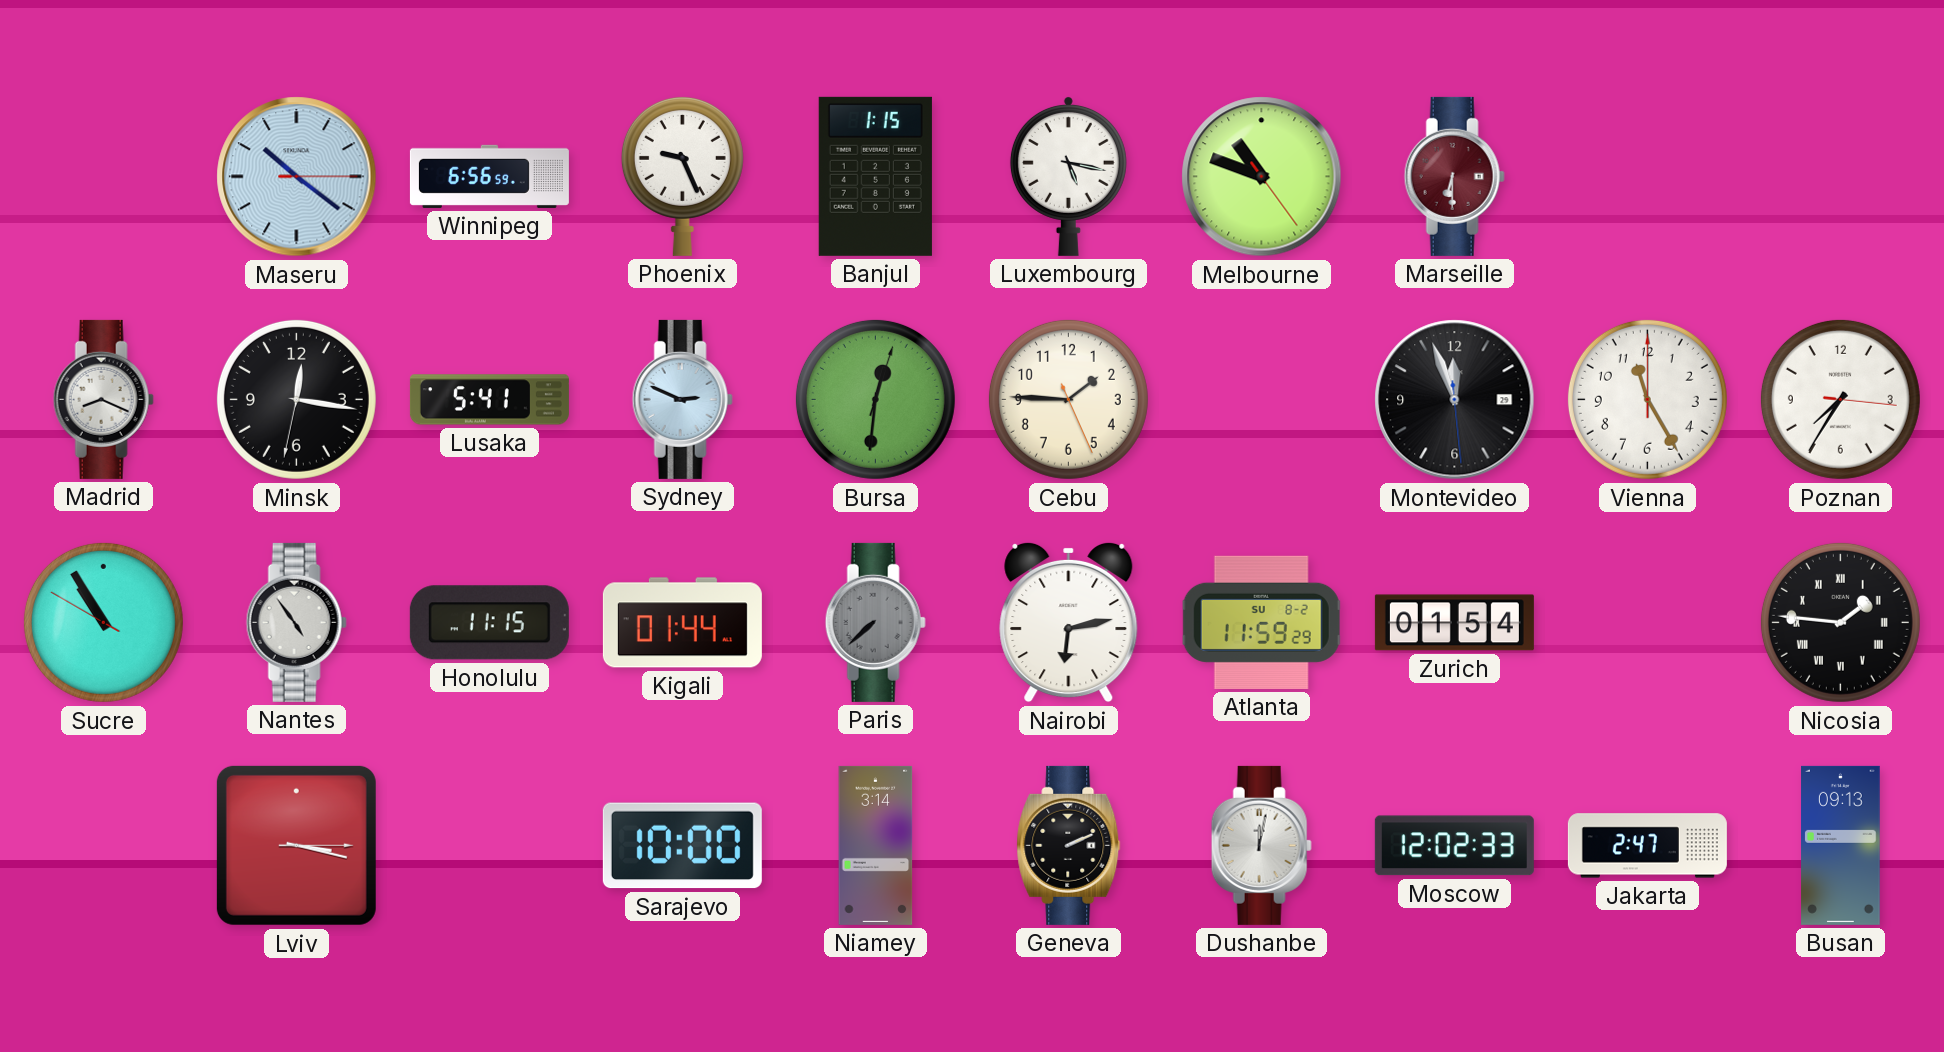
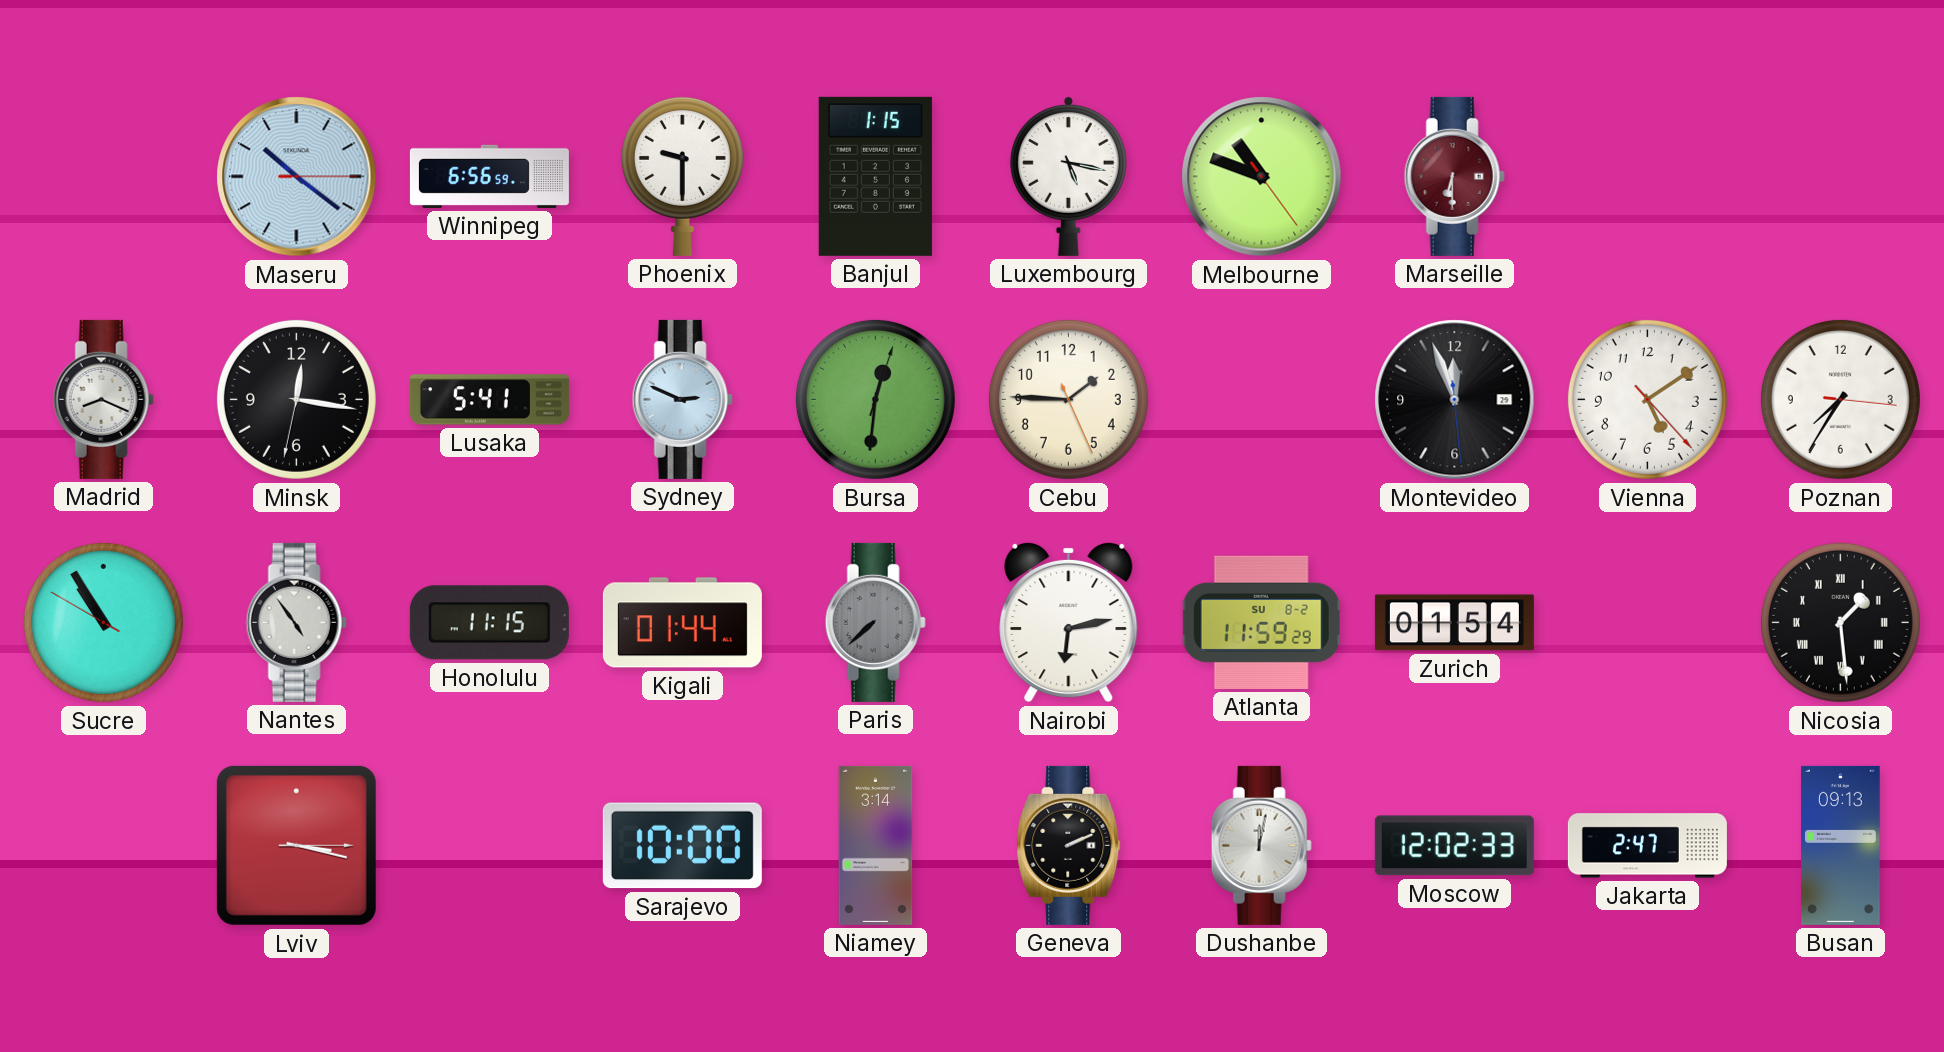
Phoenix: 9:26 -> 9:30
Vienna: 11:25 -> 5:09
Nicosia: 1:46 -> 1:29
